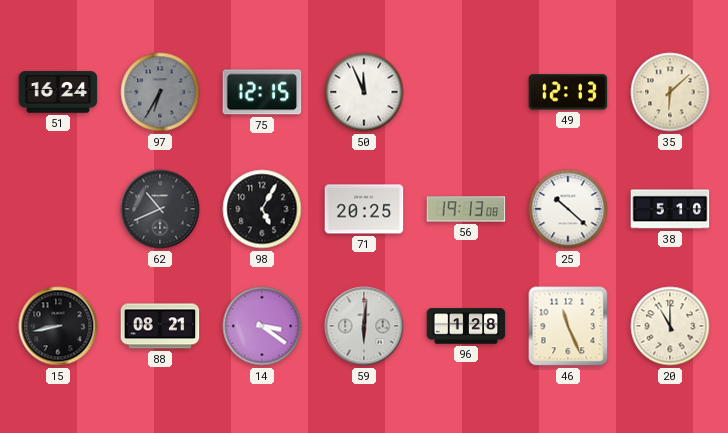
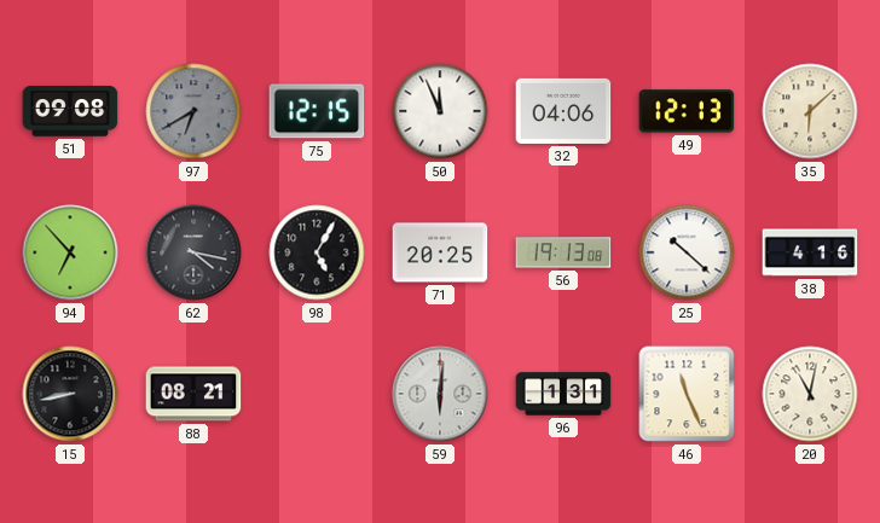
51: 16:24 -> 09:08
97: 6:35 -> 6:40
32: none -> 04:06
94: none -> 6:53
62: 10:41 -> 4:17
38: 5:10 -> 4:16
14: 3:21 -> none
96: 1:28 -> 1:31
20: 11:00 -> 11:02
